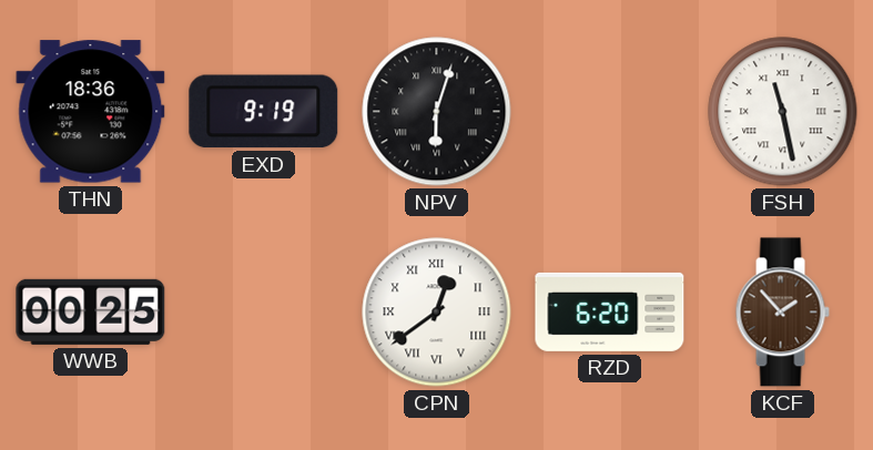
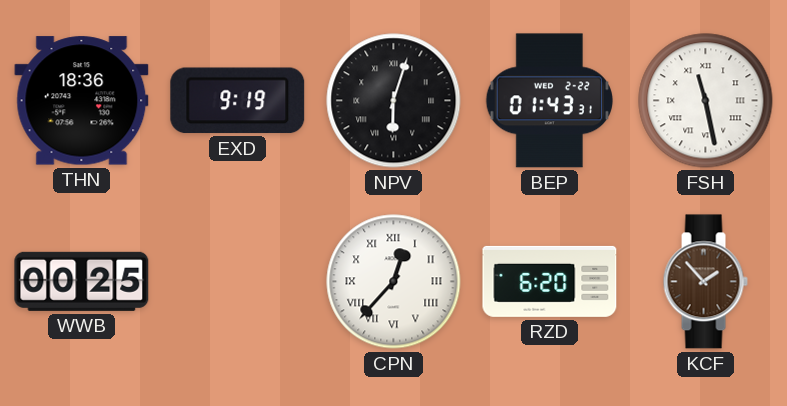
BEP: none -> 01:43
CPN: 12:39 -> 12:37
